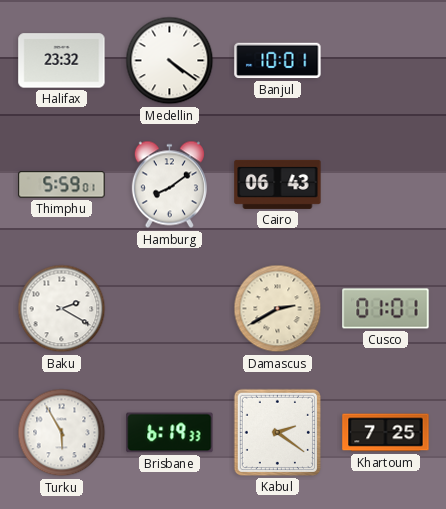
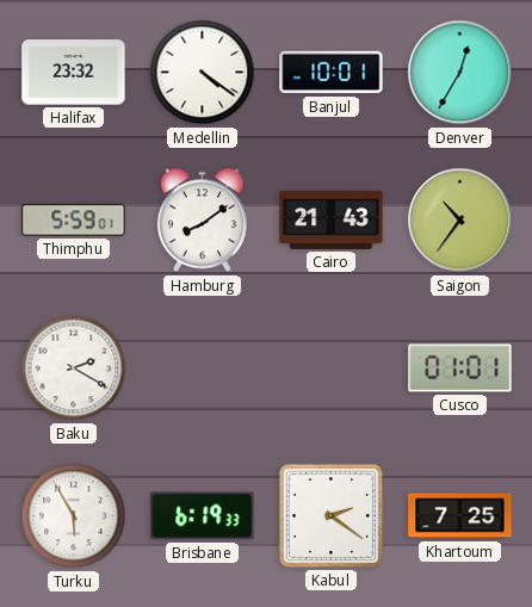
Denver: none -> 12:35
Cairo: 06:43 -> 21:43
Saigon: none -> 10:36
Damascus: 2:40 -> none
